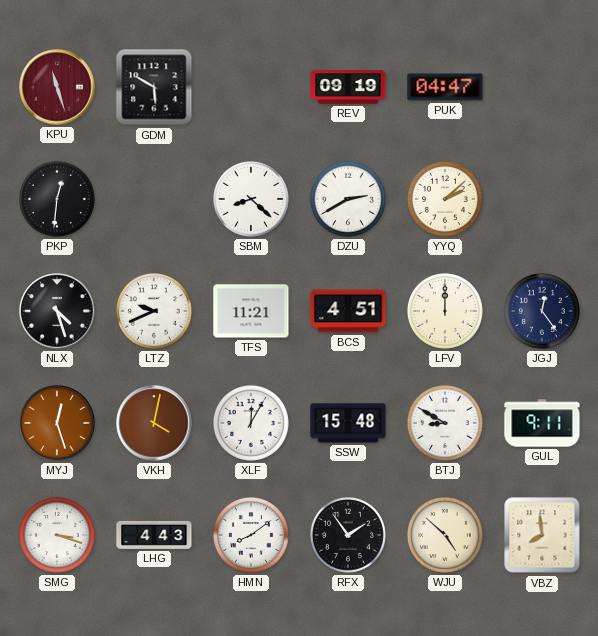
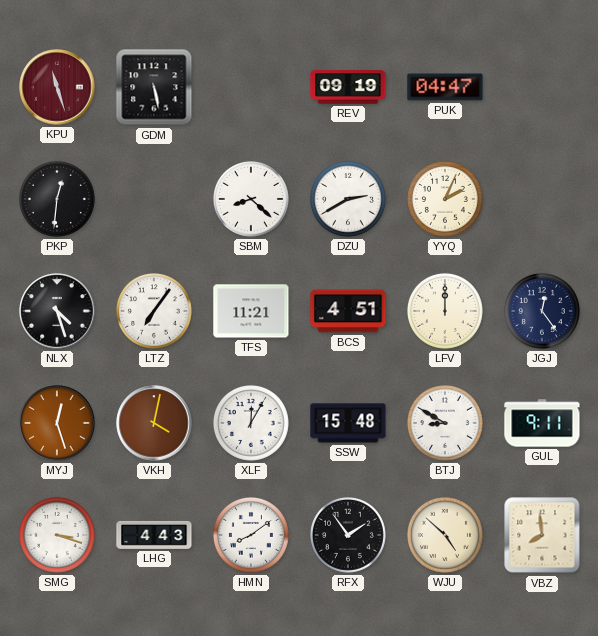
GDM: 5:50 -> 5:28
YYQ: 2:08 -> 2:04
LTZ: 9:41 -> 7:06
